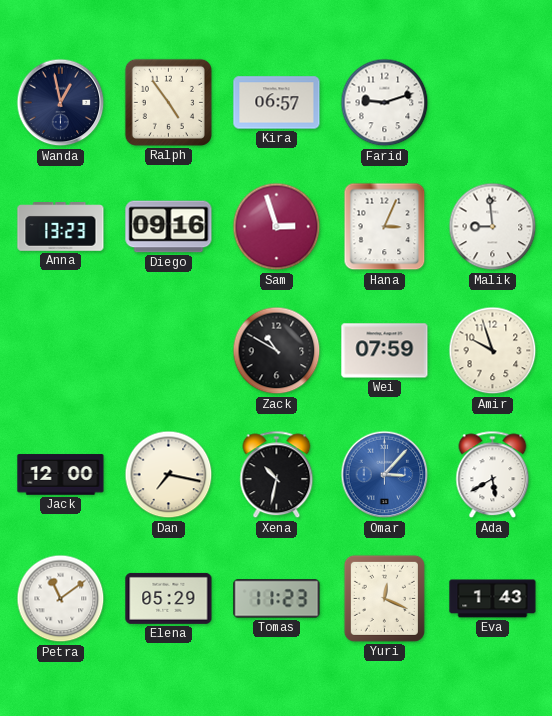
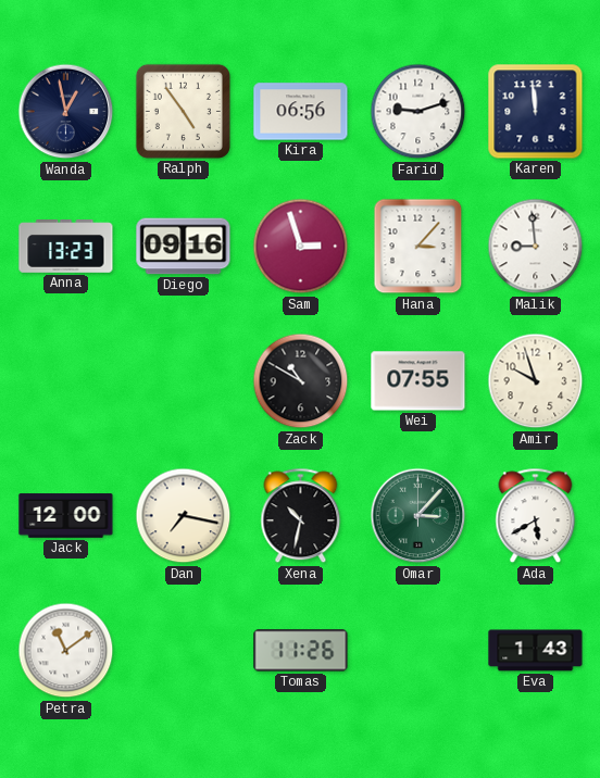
Kira: 06:57 -> 06:56
Karen: none -> 11:59
Hana: 3:04 -> 3:07
Wei: 07:59 -> 07:55
Omar dial: blue -> green
Elena: 05:29 -> none
Tomas: 11:23 -> 11:26
Yuri: 12:19 -> none
